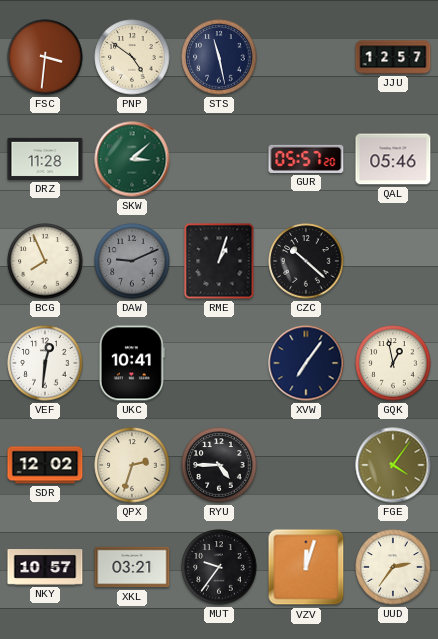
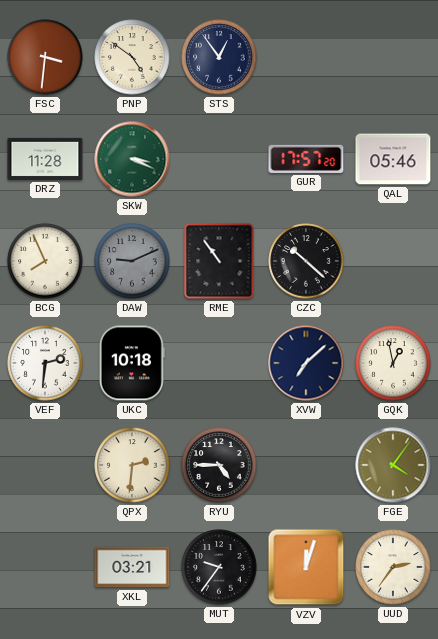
STS: 11:28 -> 12:54
JJU: 12:57 -> none
SKW: 3:08 -> 3:19
GUR: 05:57 -> 17:57
RME: 1:03 -> 10:54
VEF: 12:31 -> 2:31
UKC: 10:41 -> 10:18
XVW: 7:06 -> 7:08
SDR: 12:02 -> none
QPX: 2:33 -> 2:31
NKY: 10:57 -> none
